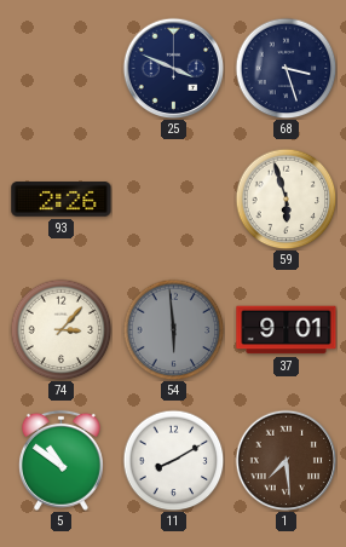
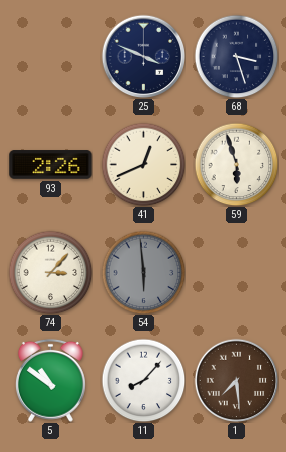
41: none -> 12:41
37: 9:01 -> none
11: 8:10 -> 8:07
